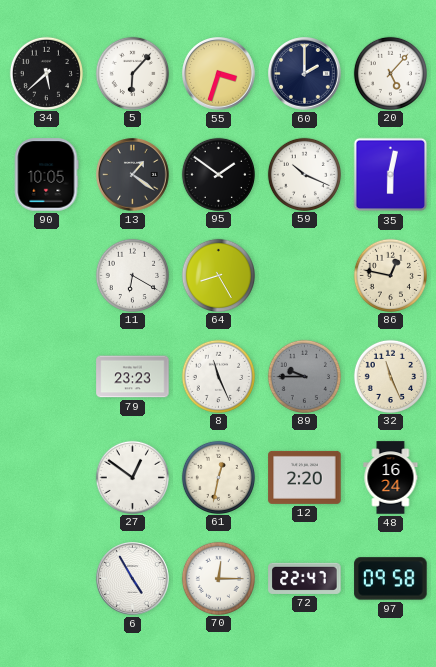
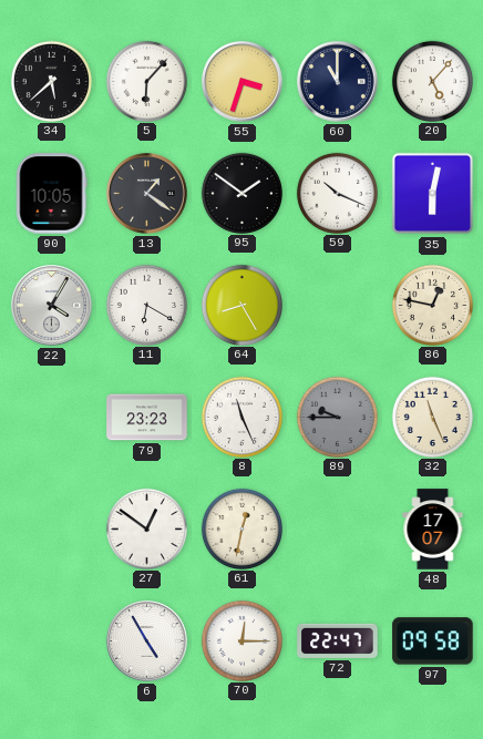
60: 2:00 -> 11:00
22: none -> 4:05
12: 2:20 -> none
48: 16:24 -> 17:07
